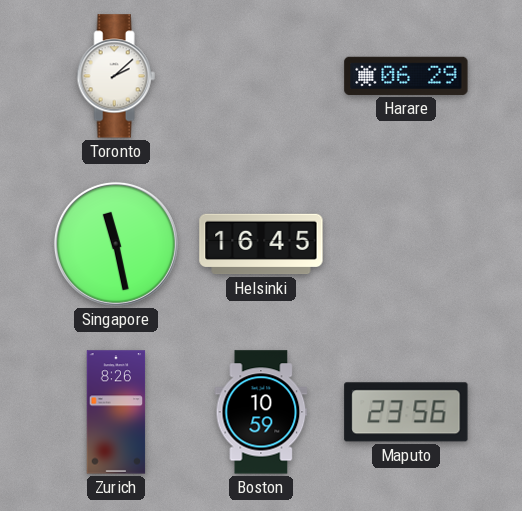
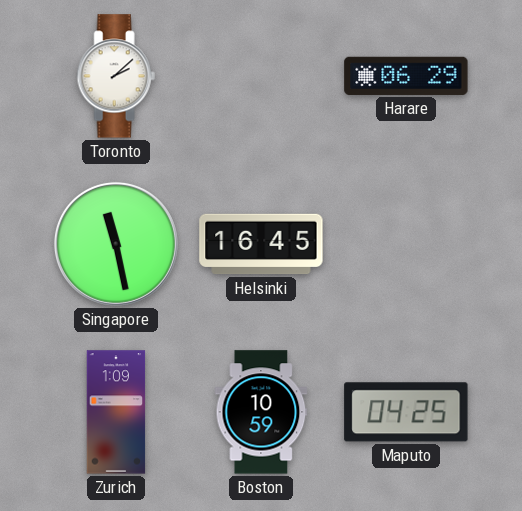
Zurich: 8:26 -> 1:09
Maputo: 23:56 -> 04:25
